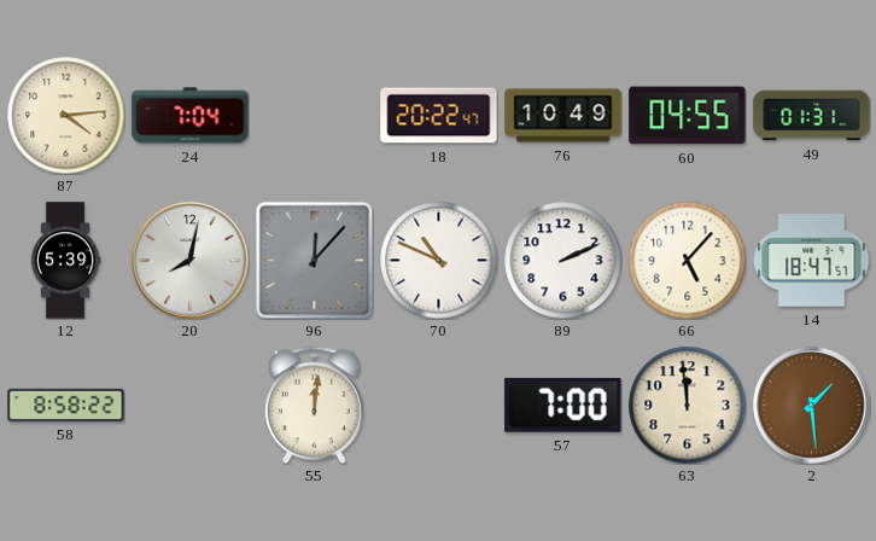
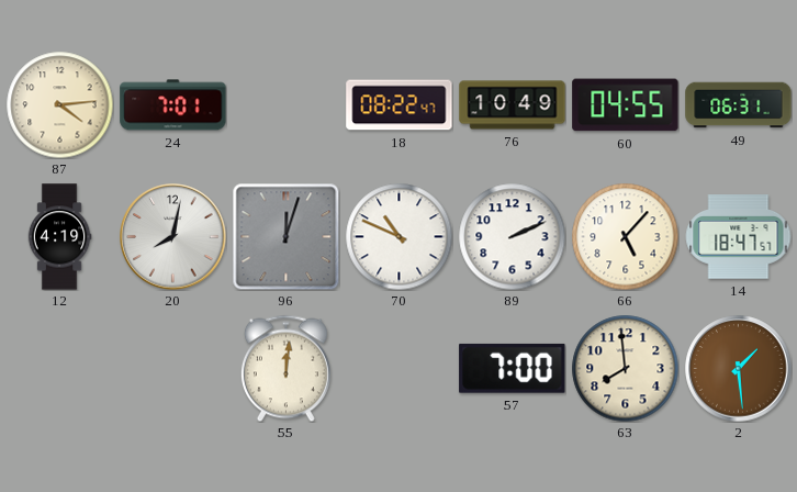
24: 7:04 -> 7:01
18: 20:22 -> 08:22
49: 01:31 -> 06:31
12: 5:39 -> 4:19
96: 12:07 -> 12:03
58: 8:58 -> none
63: 11:59 -> 7:59
